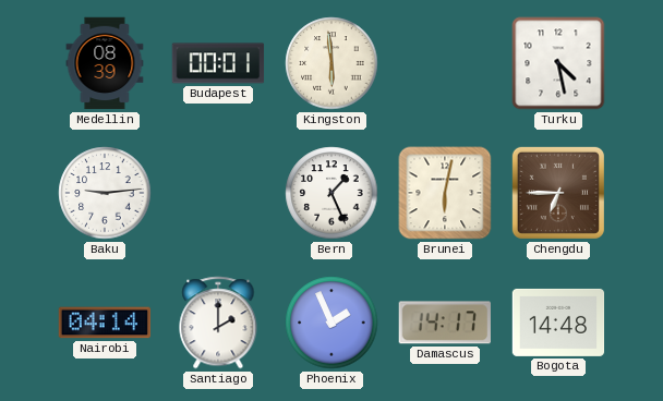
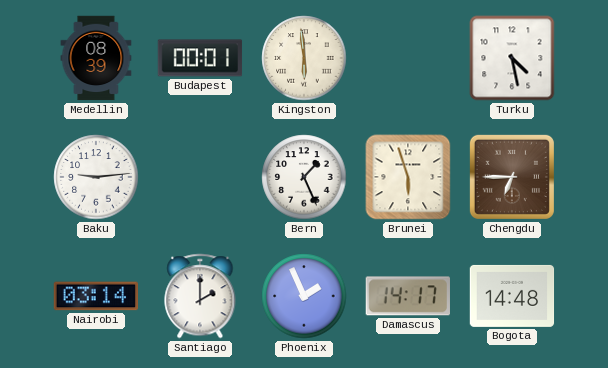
Brunei: 6:02 -> 5:57
Nairobi: 04:14 -> 03:14
